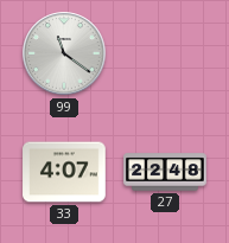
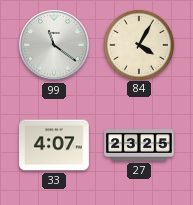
84: none -> 4:05
27: 22:48 -> 23:25
